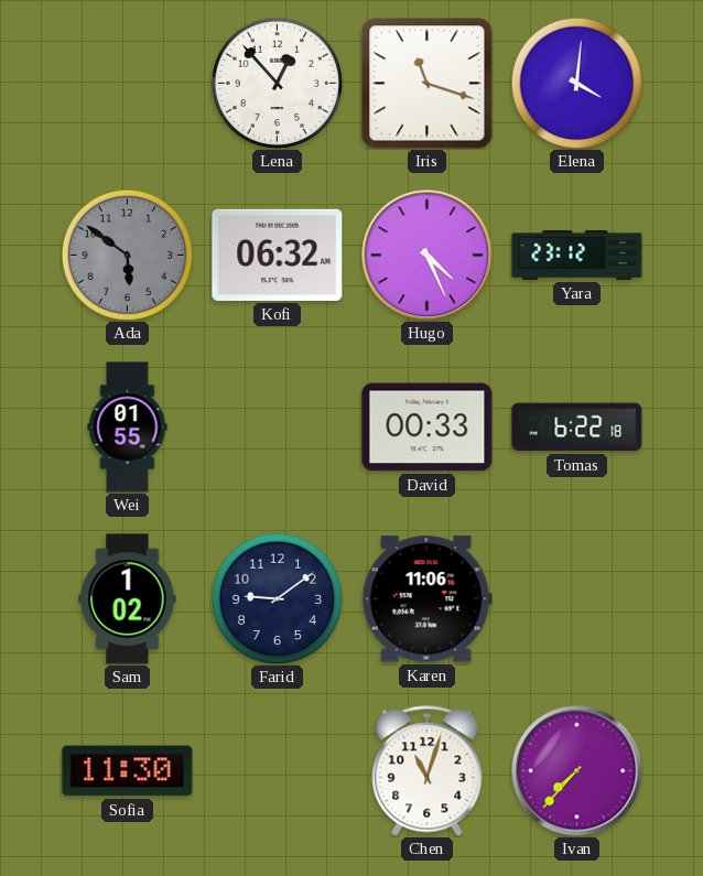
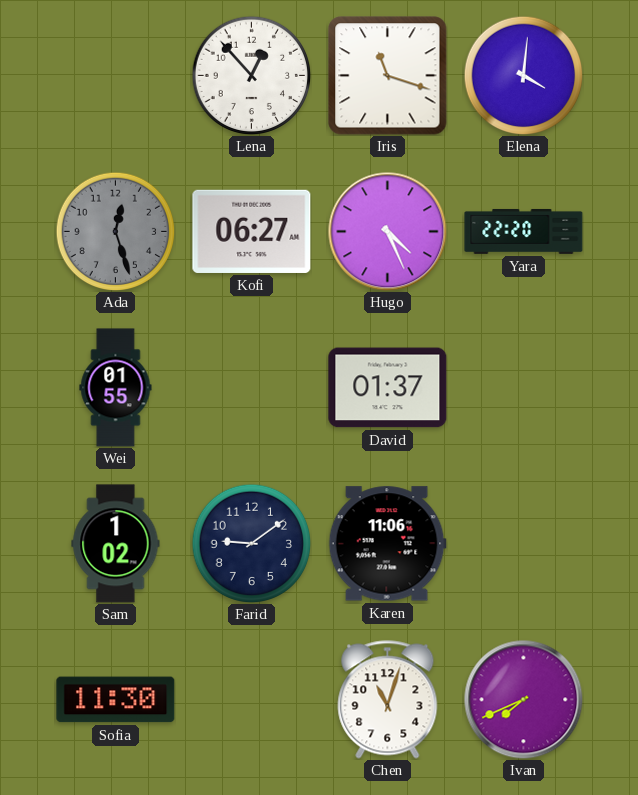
Ada: 5:51 -> 12:27
Kofi: 06:32 -> 06:27
Yara: 23:12 -> 22:20
David: 00:33 -> 01:37
Tomas: 6:22 -> none
Ivan: 7:37 -> 7:41
